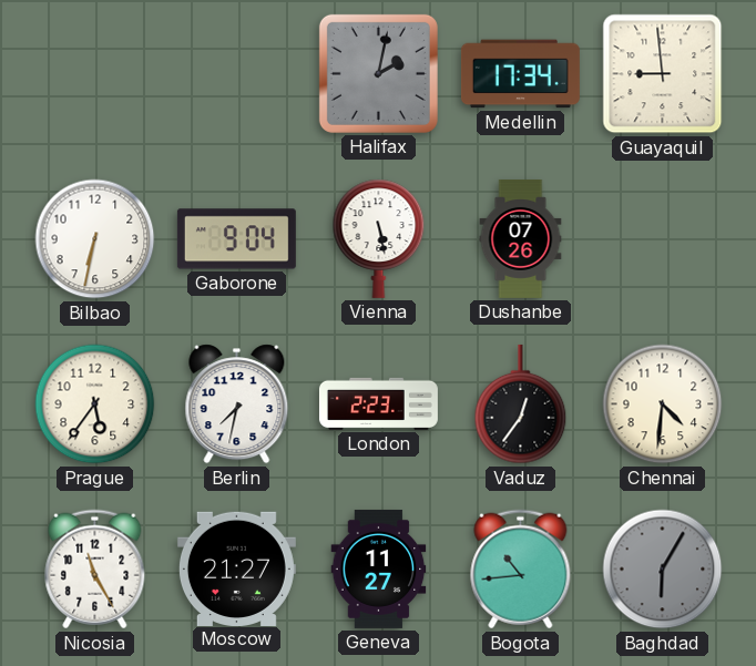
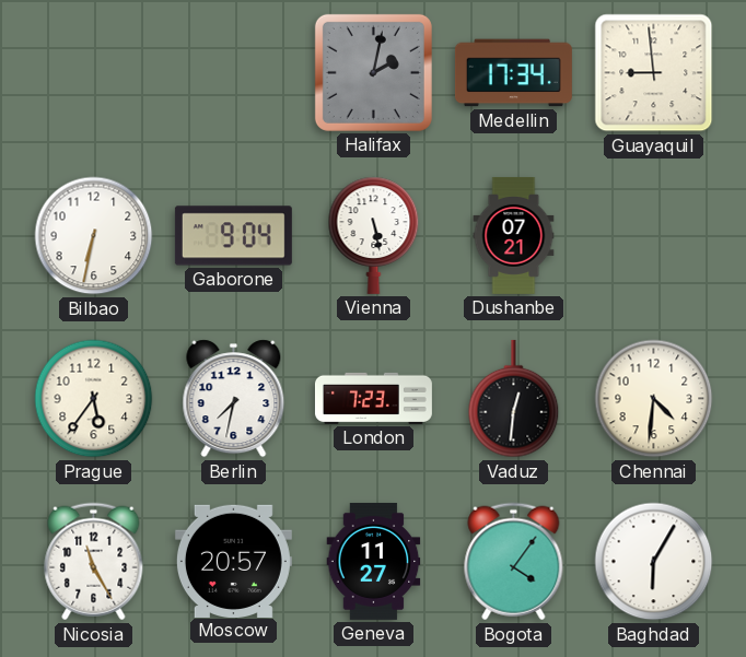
Dushanbe: 07:26 -> 07:21
London: 2:23 -> 7:23
Vaduz: 12:36 -> 12:31
Moscow: 21:27 -> 20:57
Bogota: 10:44 -> 4:06
Baghdad dial: grey -> white
